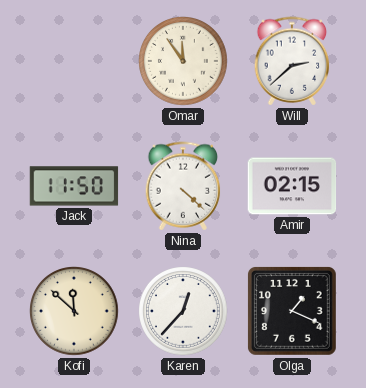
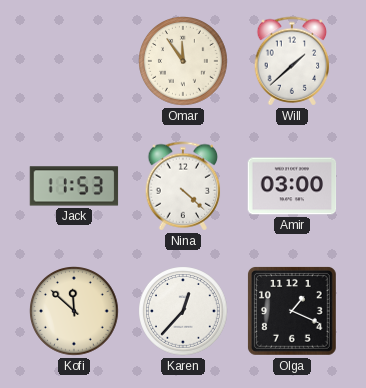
Will: 2:38 -> 1:38
Jack: 11:50 -> 11:53
Amir: 02:15 -> 03:00
